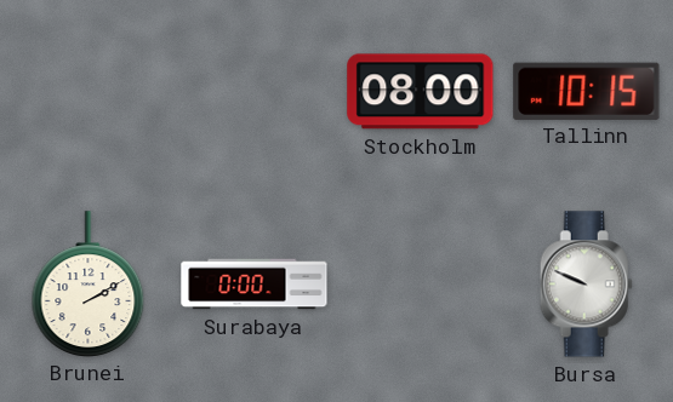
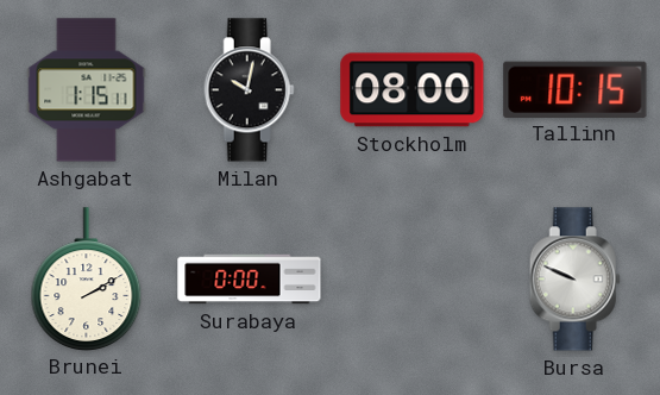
Ashgabat: none -> 1:15
Milan: none -> 10:02
